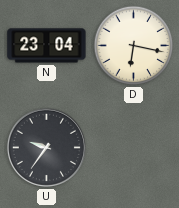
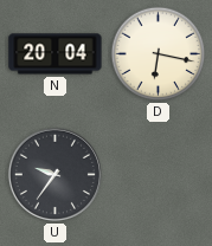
N: 23:04 -> 20:04
